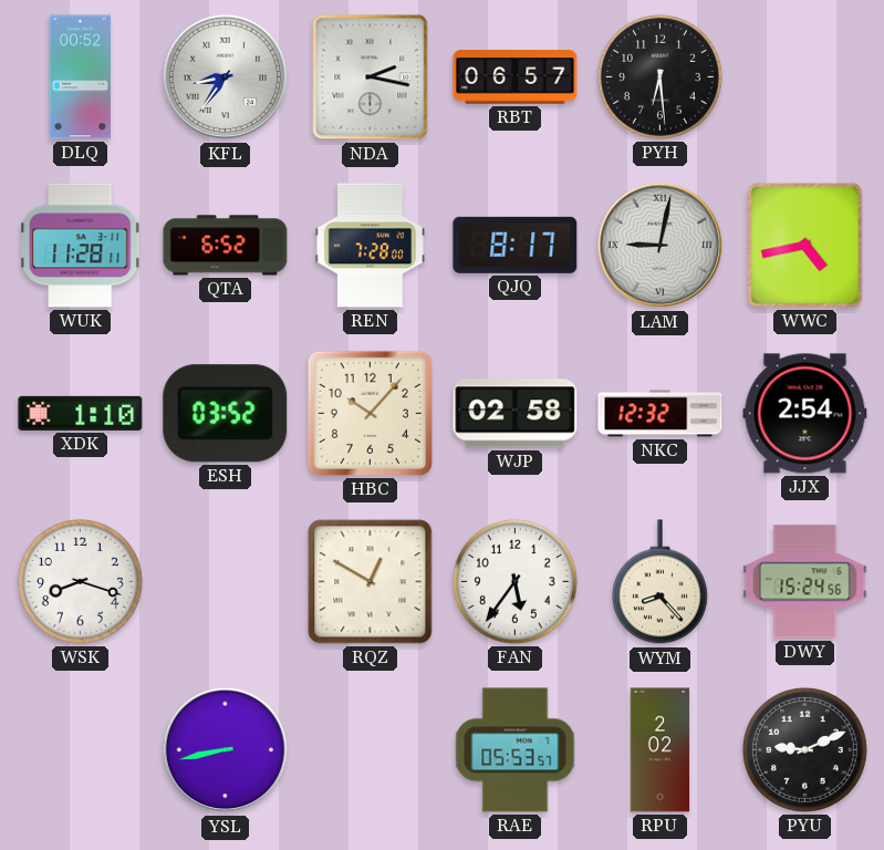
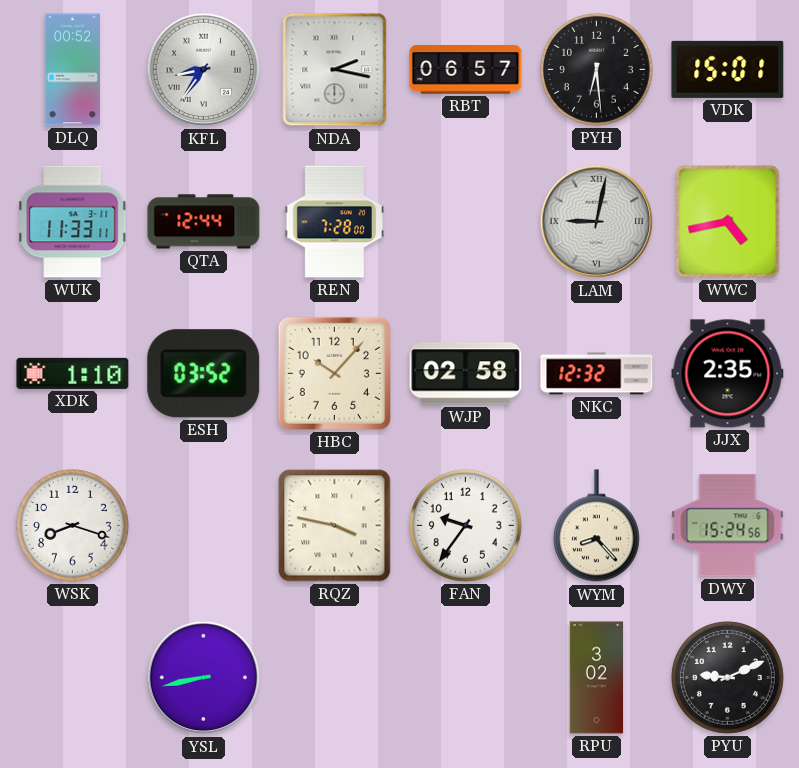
VDK: none -> 15:01
WUK: 11:28 -> 11:33
QTA: 6:52 -> 12:44
QJQ: 8:17 -> none
JJX: 2:54 -> 2:35
RQZ: 12:50 -> 3:47
FAN: 5:36 -> 9:36
RAE: 05:53 -> none
RPU: 2:02 -> 3:02
